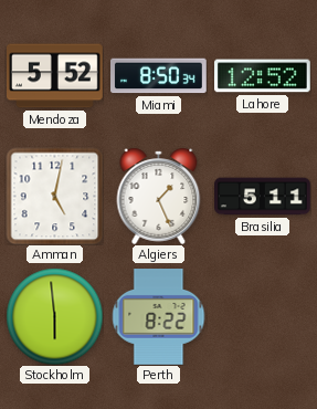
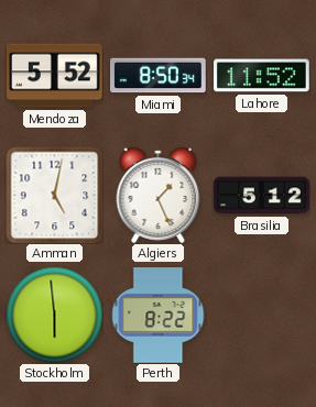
Lahore: 12:52 -> 11:52
Brasilia: 5:11 -> 5:12
